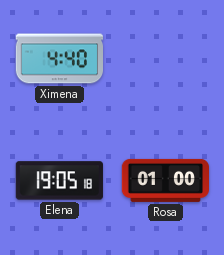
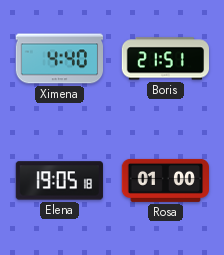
Boris: none -> 21:51
